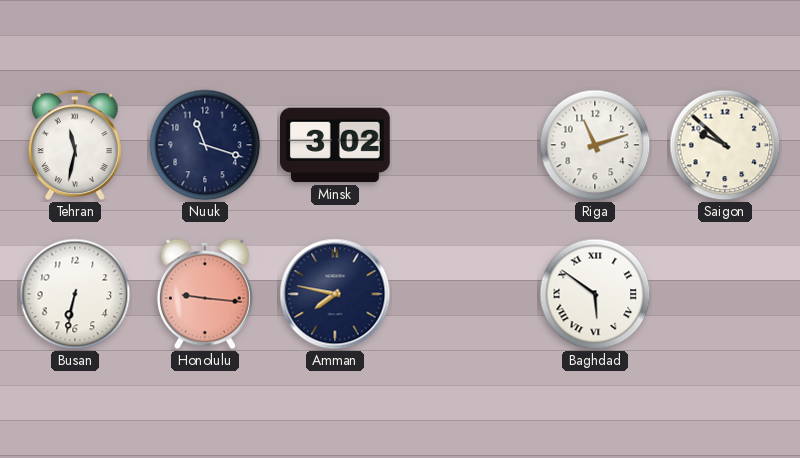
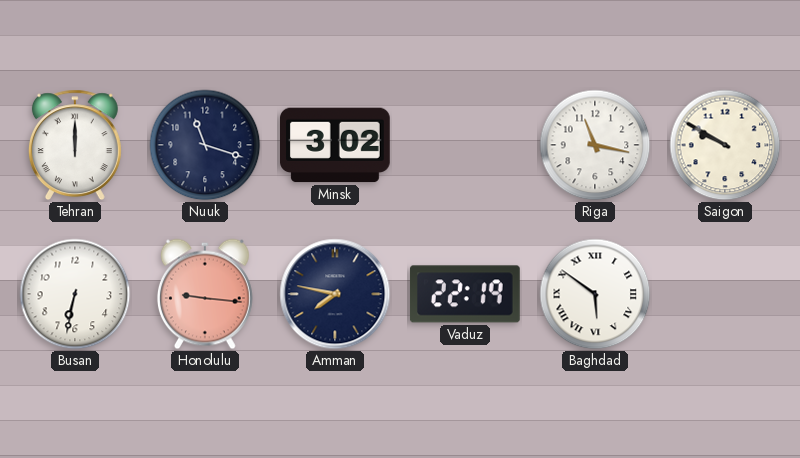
Tehran: 11:32 -> 12:00
Riga: 11:12 -> 11:17
Saigon: 9:52 -> 9:50
Vaduz: none -> 22:19
